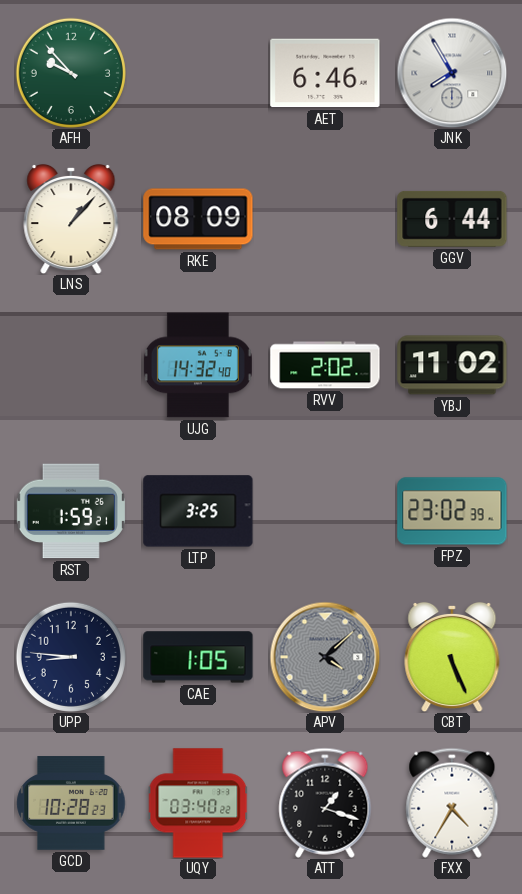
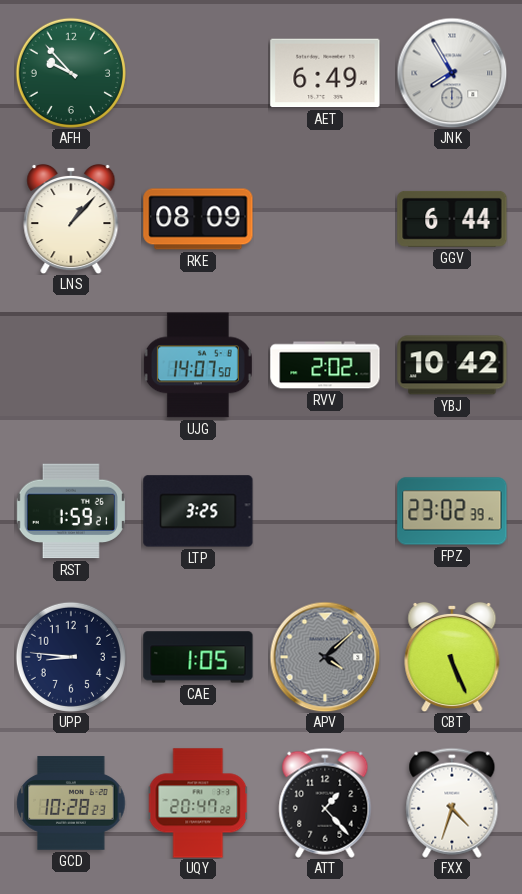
AET: 6:46 -> 6:49
UJG: 14:32 -> 14:07
YBJ: 11:02 -> 10:42
UQY: 03:40 -> 20:47
ATT: 1:18 -> 1:23
FXX: 4:35 -> 4:33
